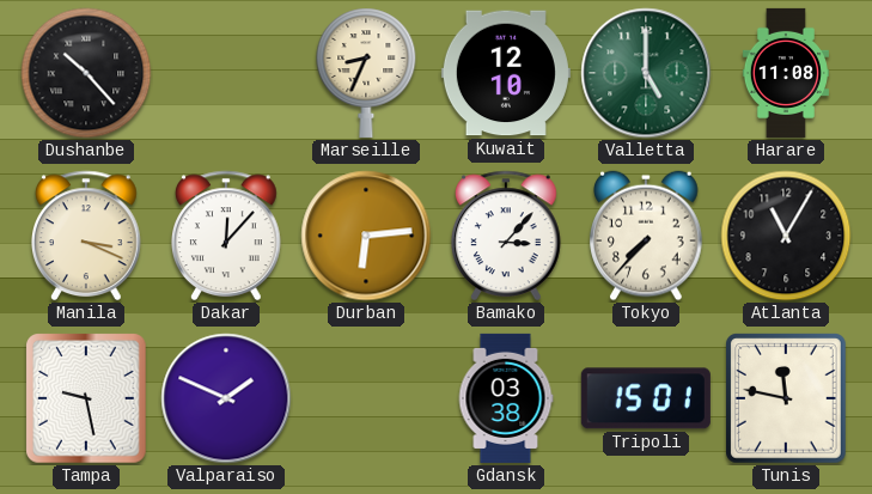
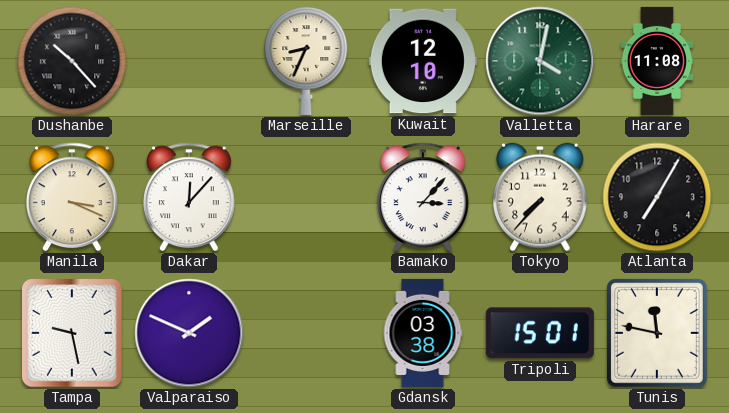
Valletta: 5:00 -> 4:02
Durban: 6:14 -> none
Atlanta: 11:05 -> 7:05
